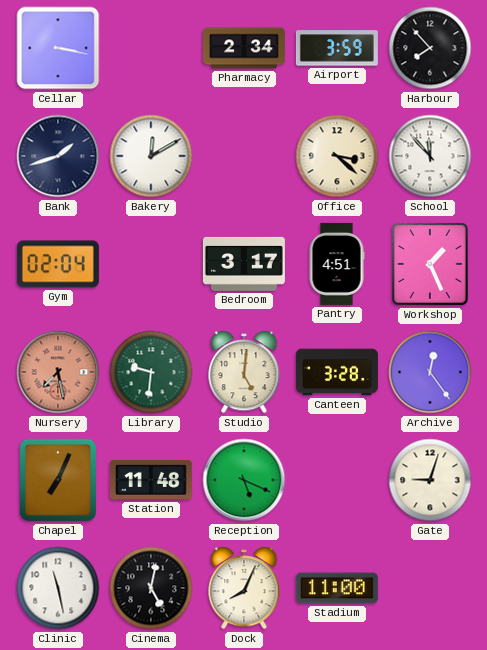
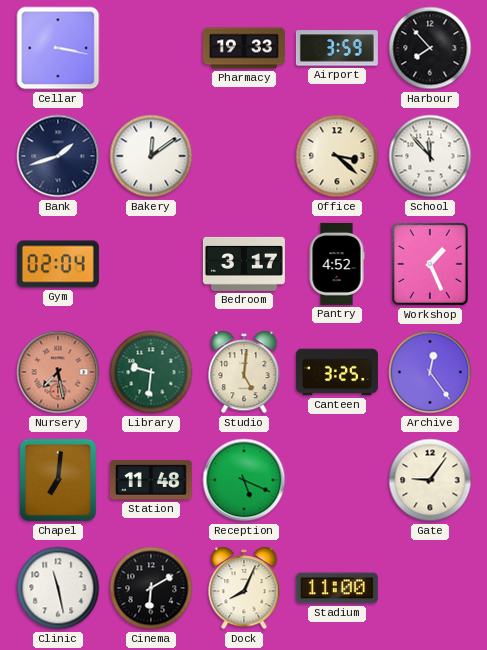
Pharmacy: 2:34 -> 19:33
Bakery: 12:10 -> 12:09
Pantry: 4:51 -> 4:52
Canteen: 3:28 -> 3:25
Chapel: 7:04 -> 7:01
Gate: 9:03 -> 9:06
Cinema: 5:02 -> 6:10
